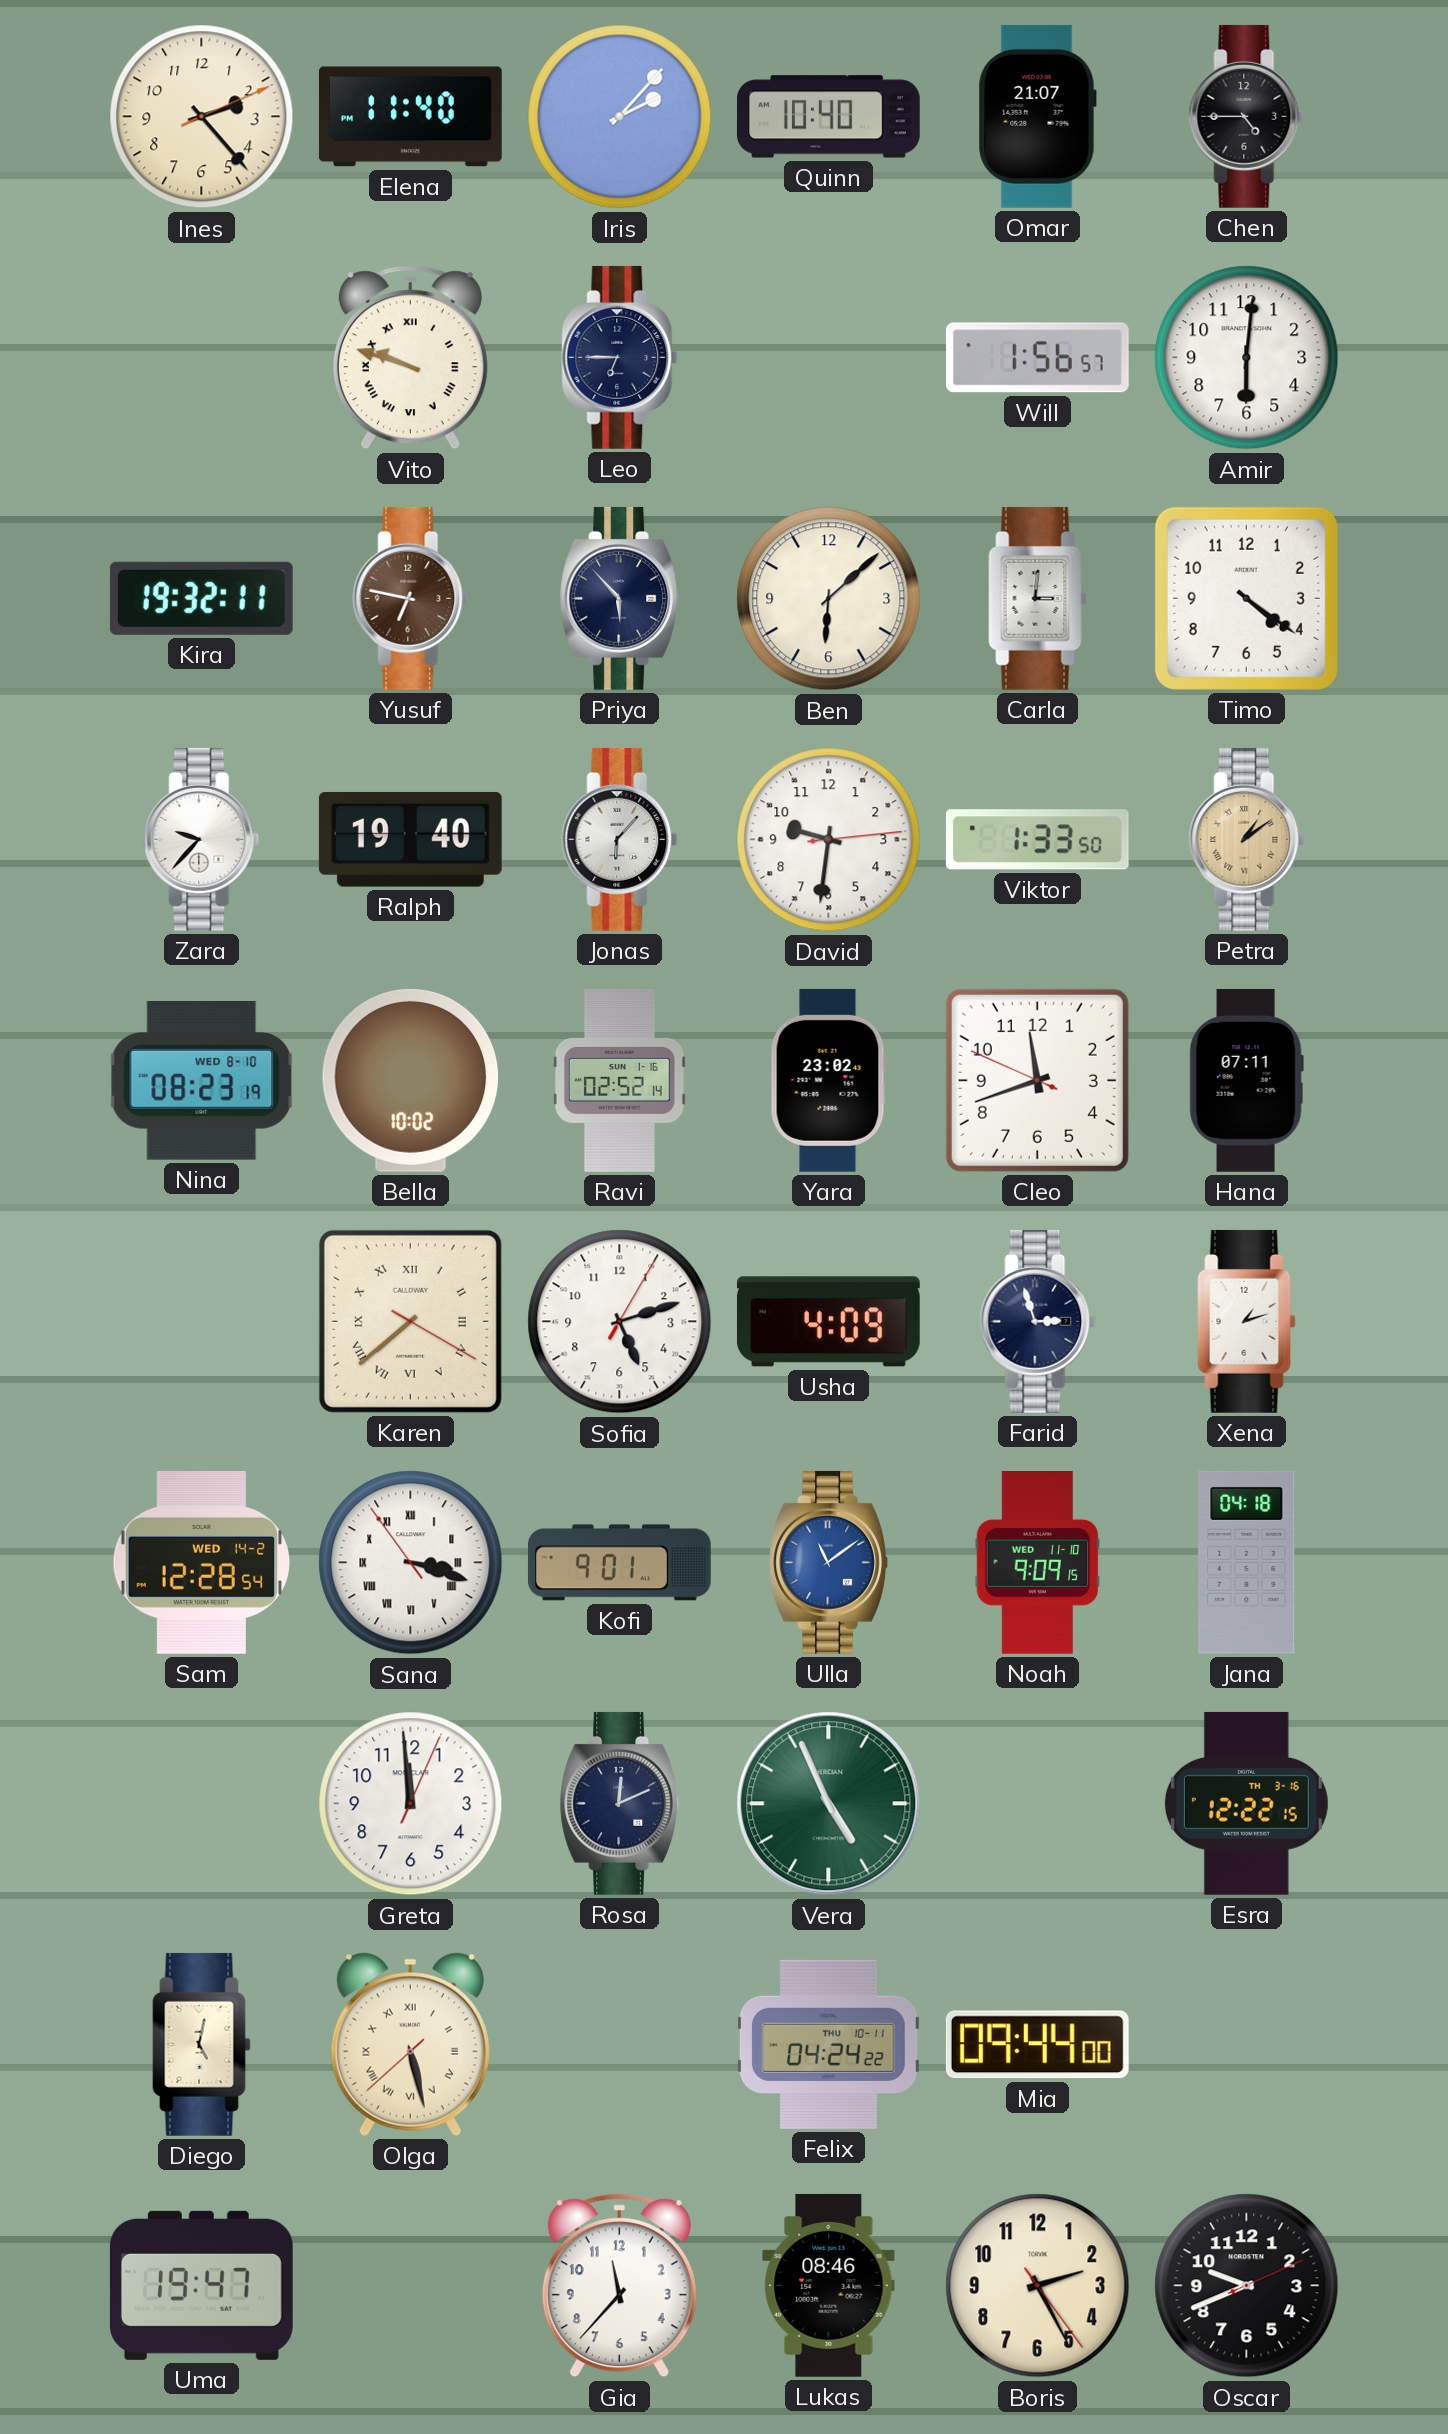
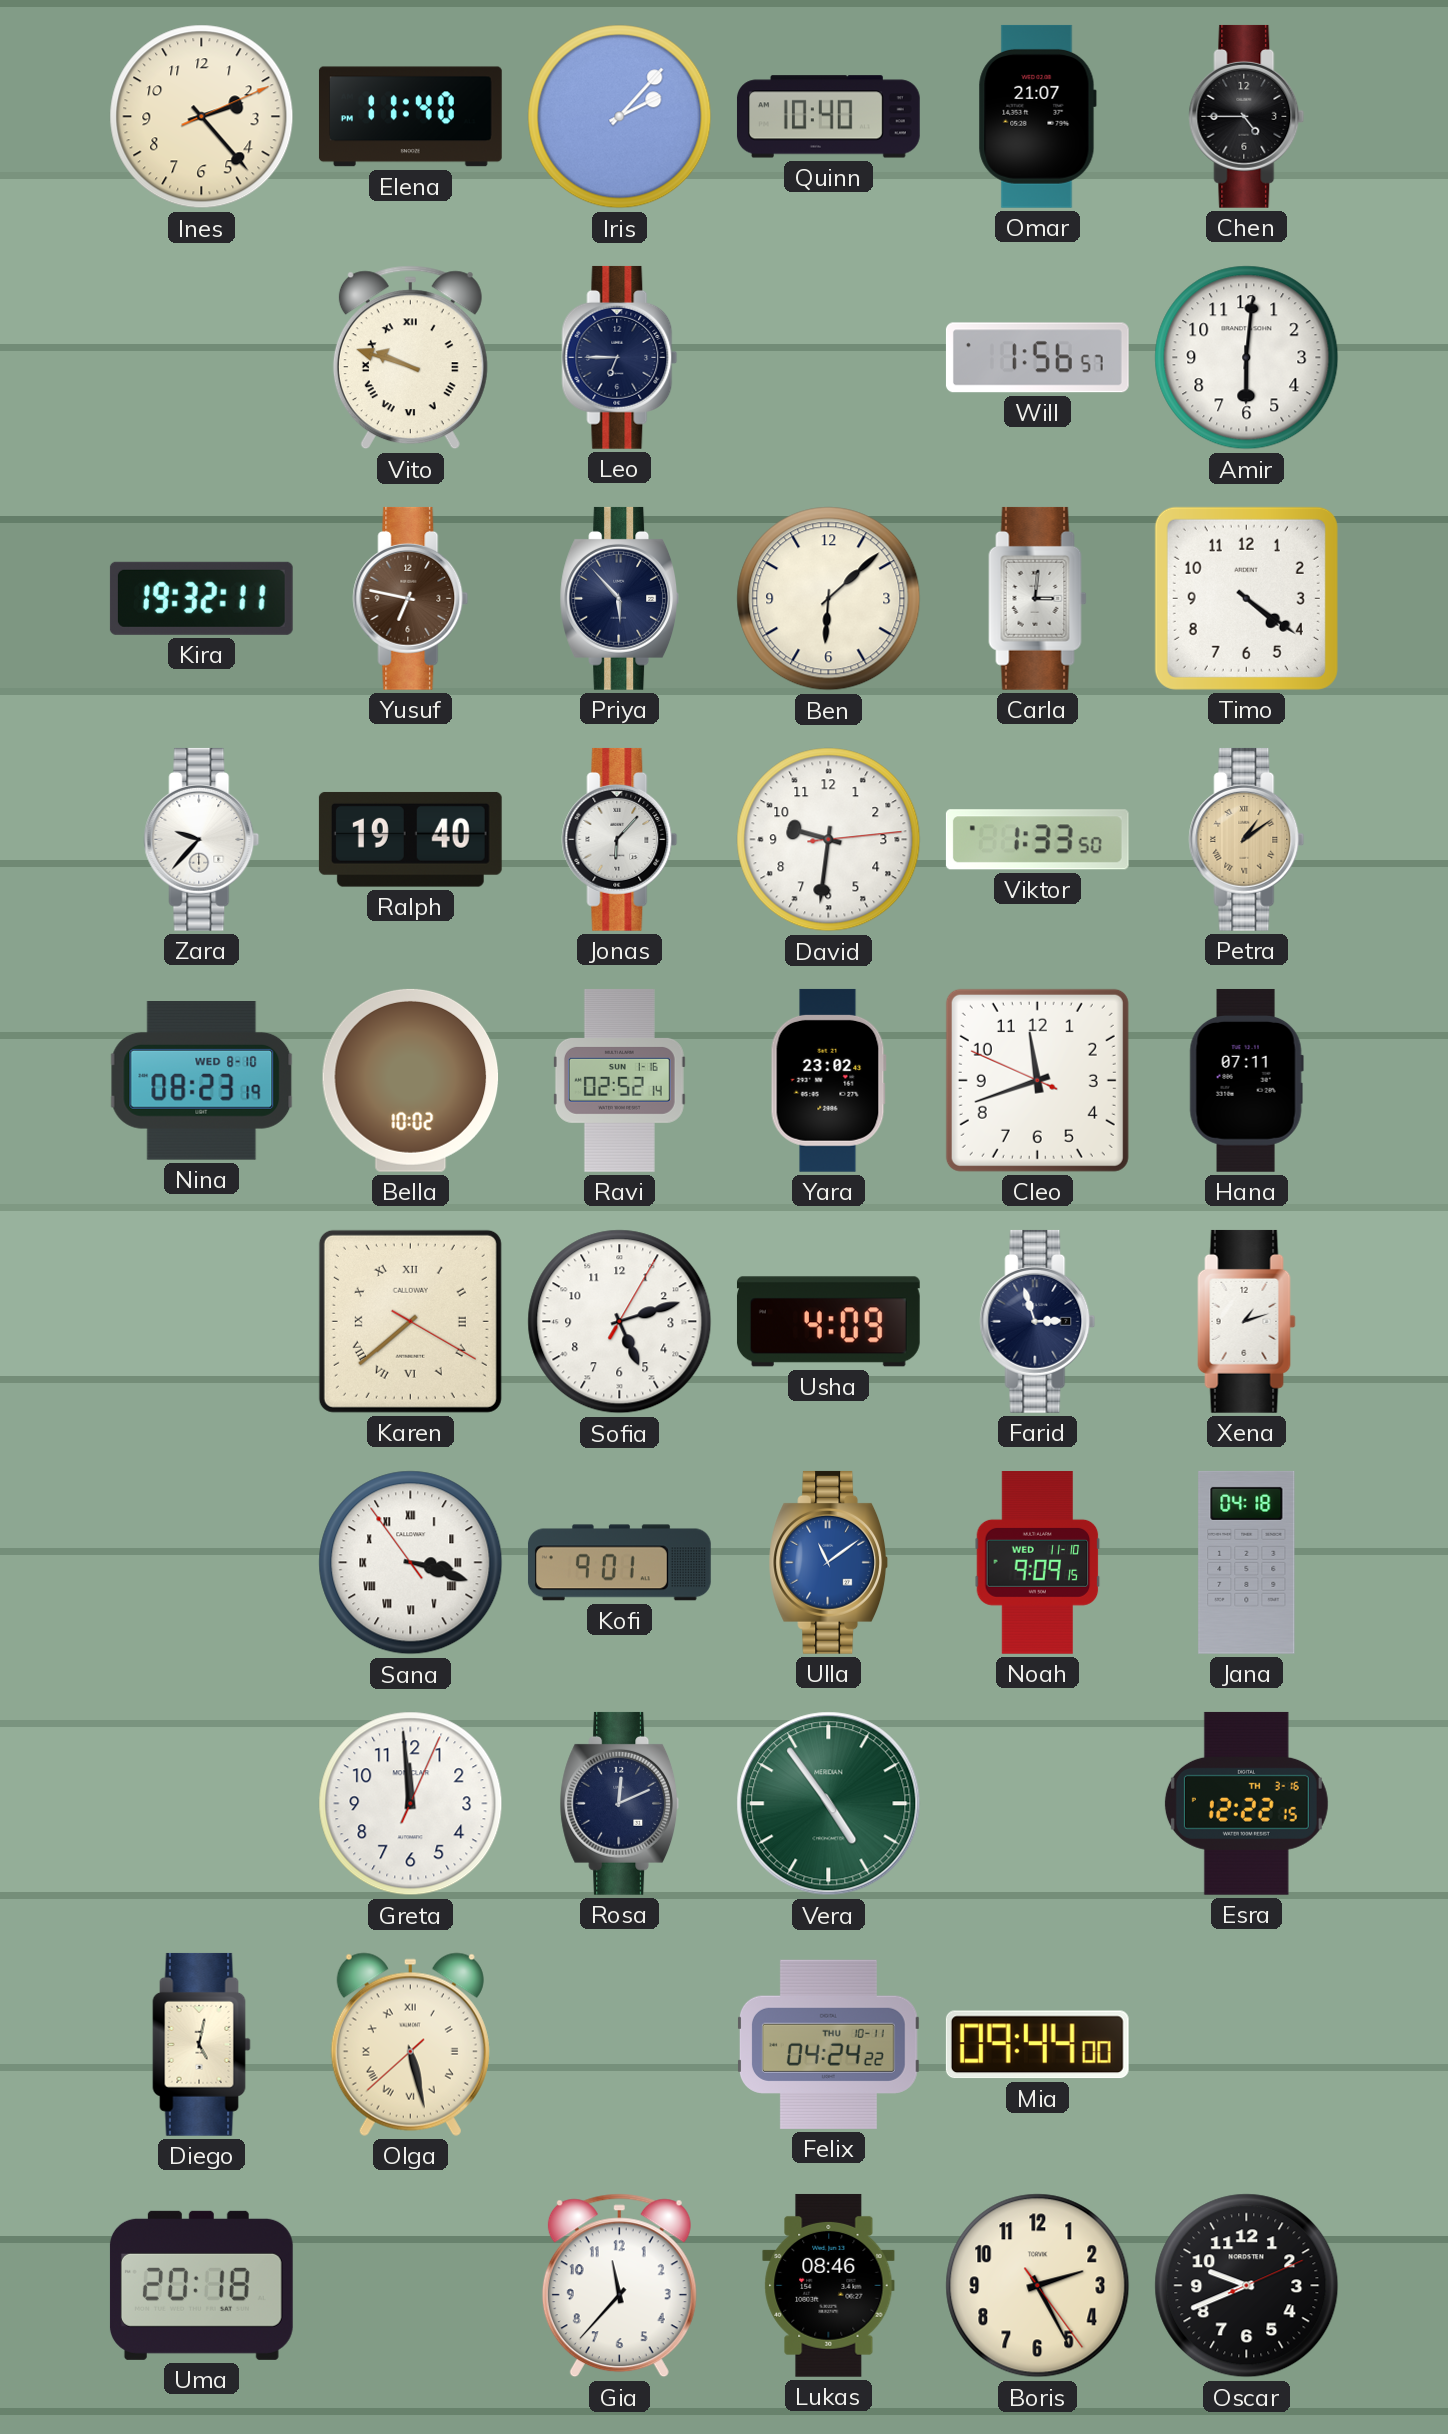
Sam: 12:28 -> none
Vera: 4:56 -> 4:54
Uma: 19:47 -> 20:18
